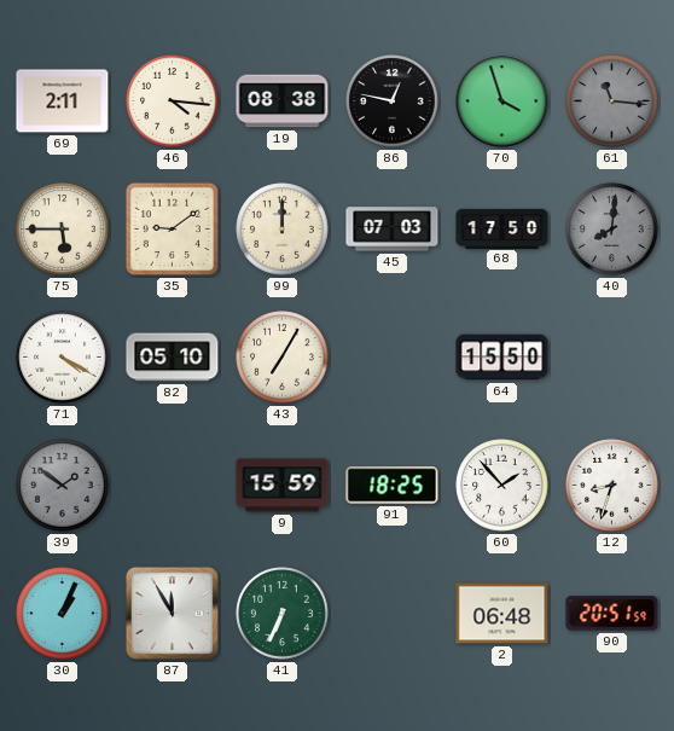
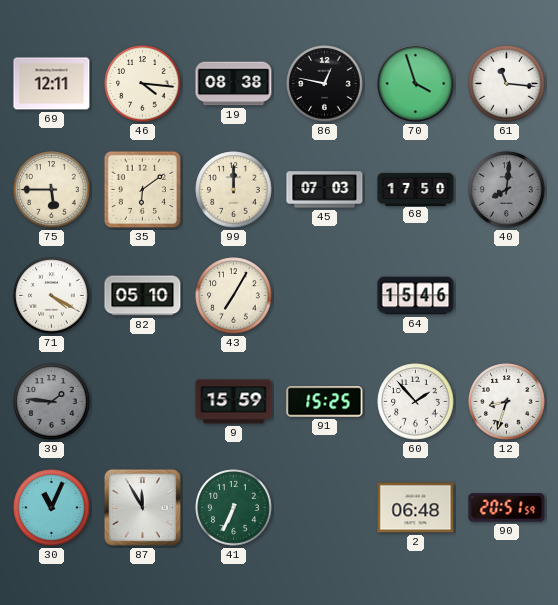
69: 2:11 -> 12:11
61 dial: grey -> white
35: 9:09 -> 6:09
64: 15:50 -> 15:46
39: 1:51 -> 1:46
91: 18:25 -> 15:25
30: 1:04 -> 11:04
